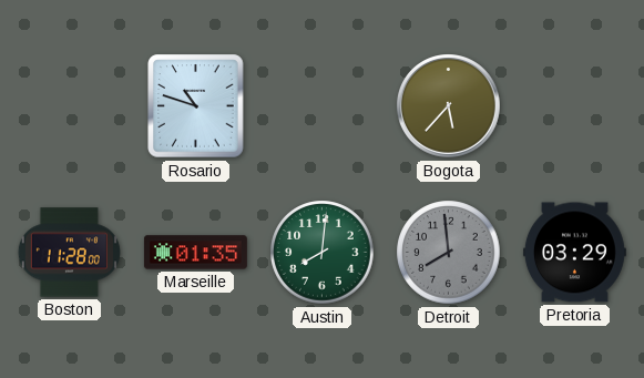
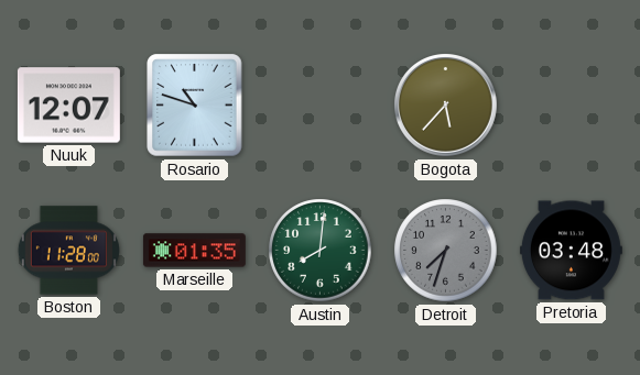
Nuuk: none -> 12:07
Detroit: 7:59 -> 7:33
Pretoria: 03:29 -> 03:48
